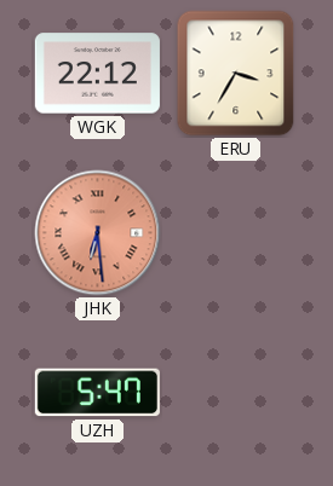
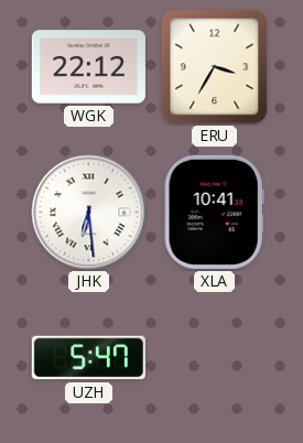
JHK dial: salmon -> white
XLA: none -> 10:41
